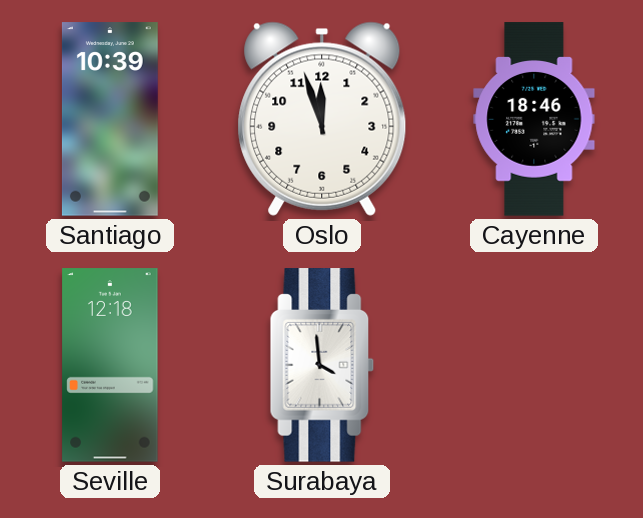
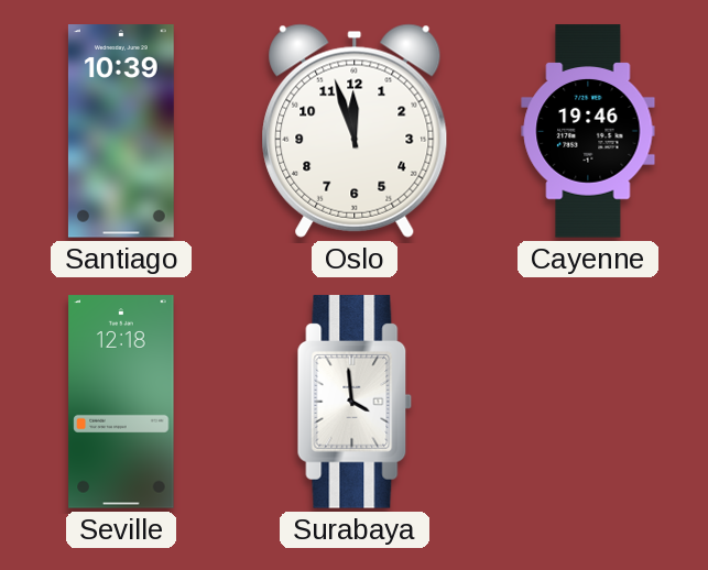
Cayenne: 18:46 -> 19:46
